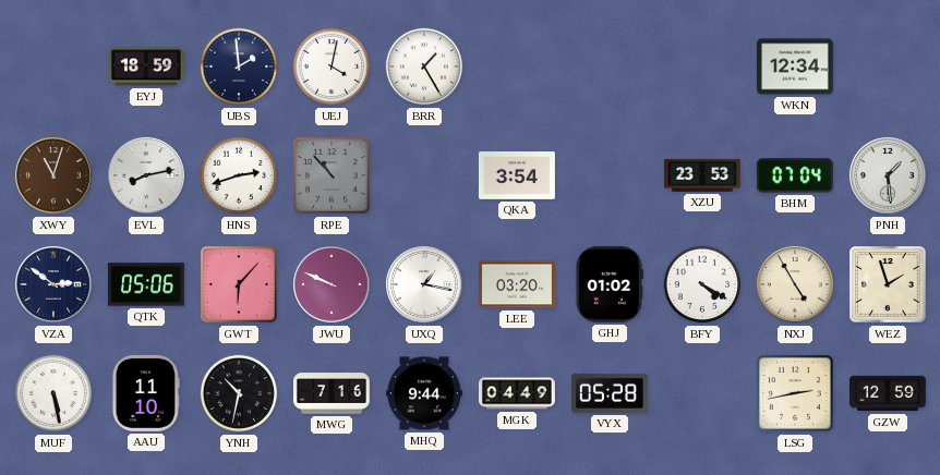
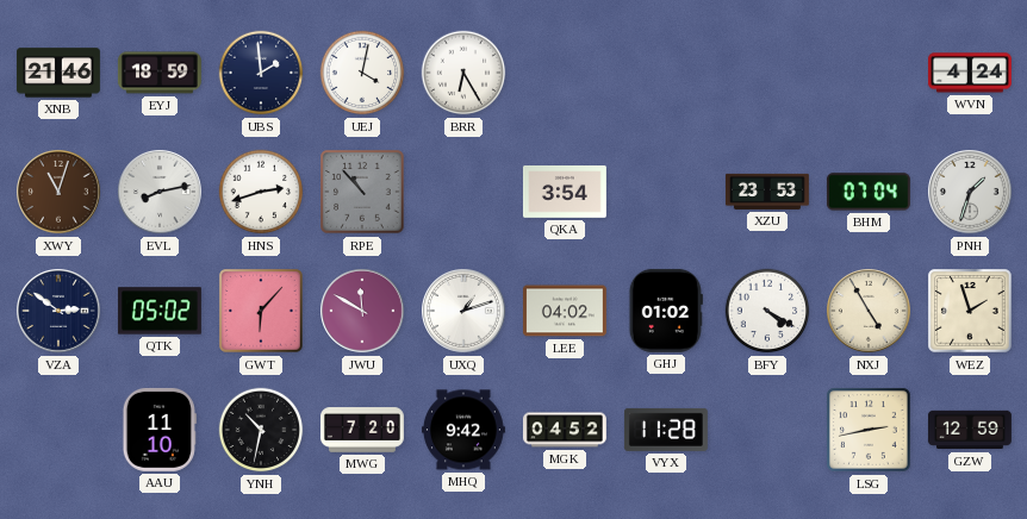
XNB: none -> 21:46
BRR: 1:25 -> 6:25
WKN: 12:34 -> none
WVN: none -> 4:24
PNH: 1:29 -> 1:33
QTK: 05:06 -> 05:02
JWU: 9:49 -> 11:50
UXQ: 1:17 -> 1:12
LEE: 03:20 -> 04:02
MUF: 5:28 -> none
MWG: 7:16 -> 7:20
MHQ: 9:44 -> 9:42
MGK: 04:49 -> 04:52
VYX: 05:28 -> 11:28
